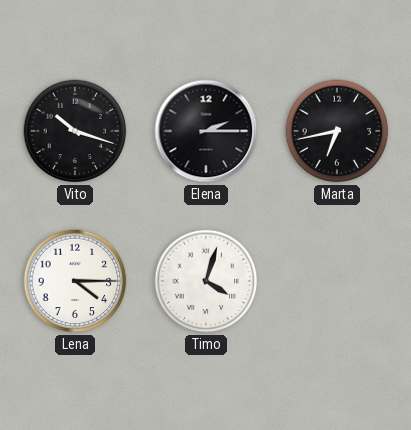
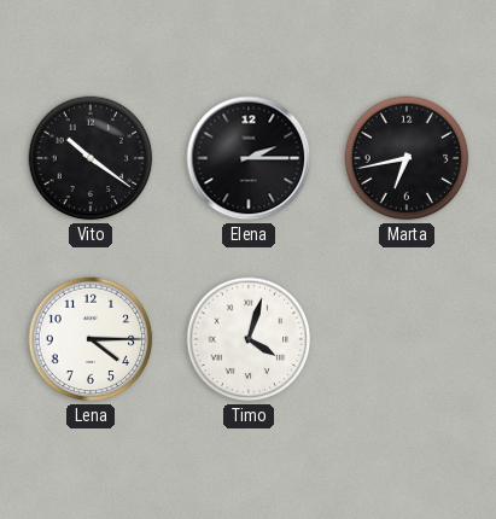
Vito: 10:18 -> 10:21
